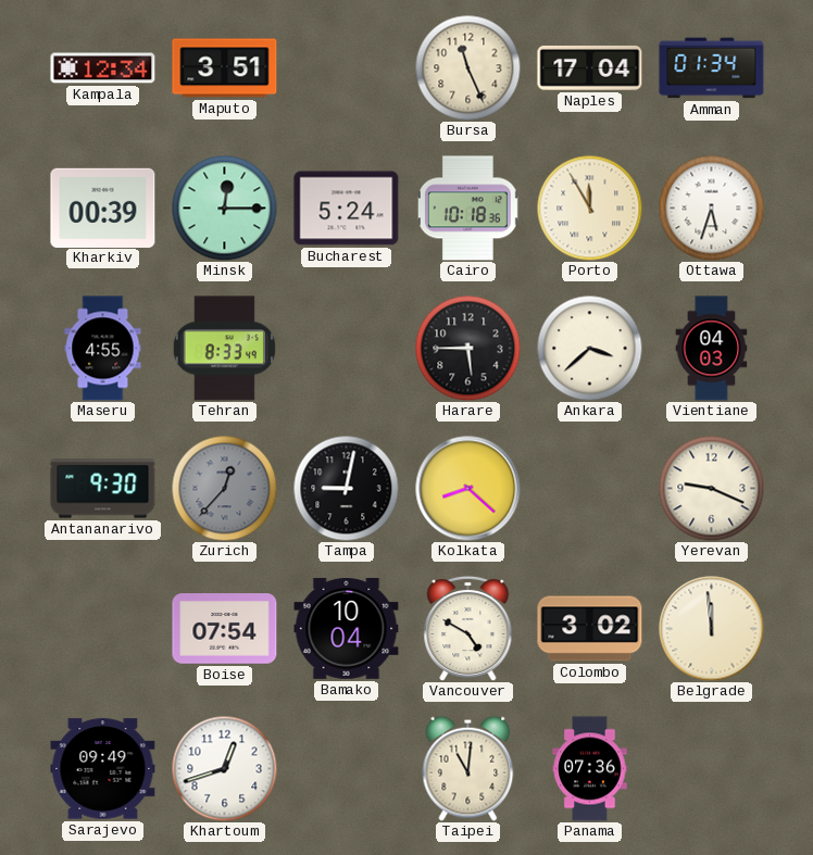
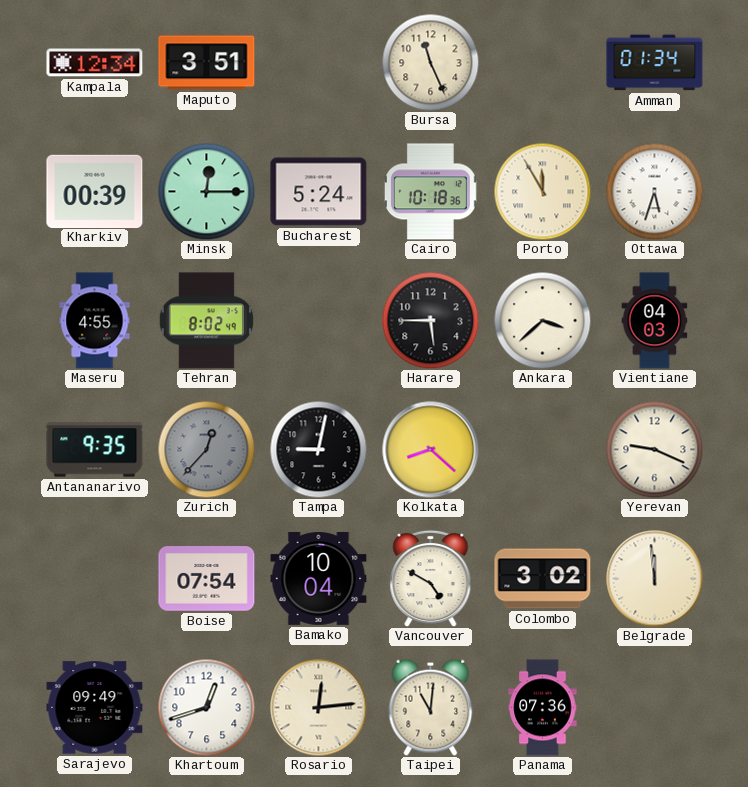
Naples: 17:04 -> none
Tehran: 8:33 -> 8:02
Antananarivo: 9:30 -> 9:35
Rosario: none -> 12:14
